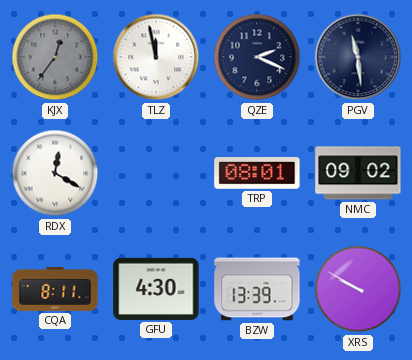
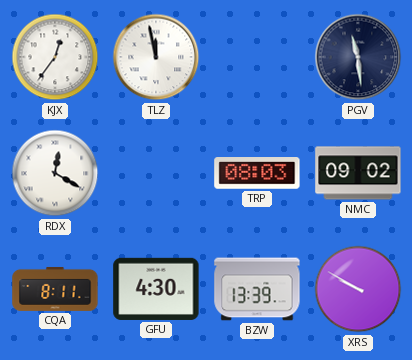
KJX dial: grey -> white
QZE: 2:19 -> none
TRP: 08:01 -> 08:03
